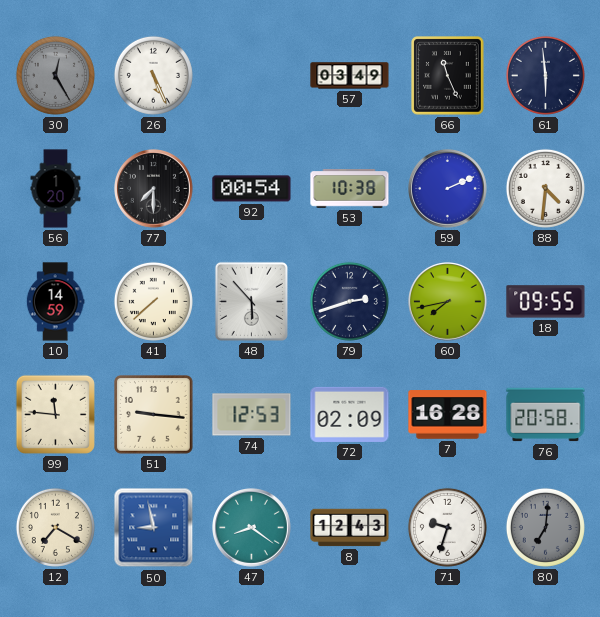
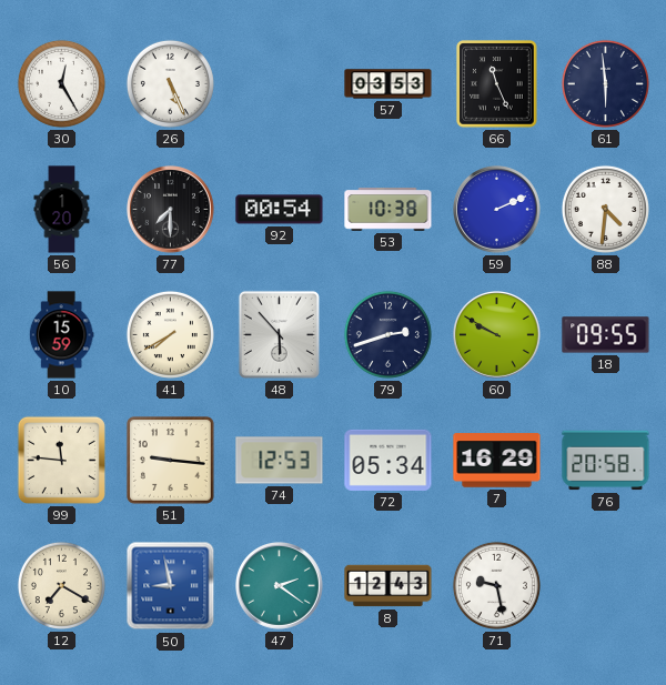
30 dial: grey -> white
57: 03:49 -> 03:53
10: 14:59 -> 15:59
41: 7:38 -> 7:40
60: 7:43 -> 9:50
72: 02:09 -> 05:34
7: 16:28 -> 16:29
47: 8:21 -> 2:21
71: 9:33 -> 9:28
80: 7:01 -> none
